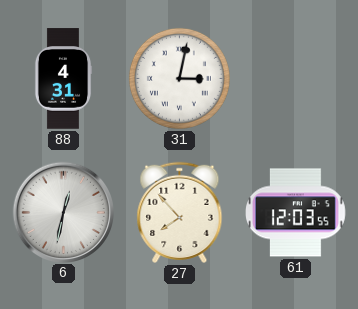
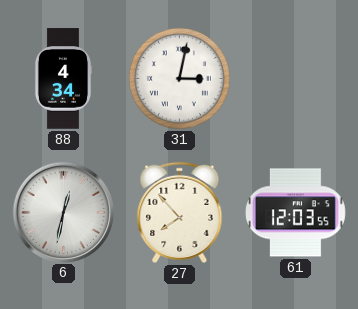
88: 4:31 -> 4:34
